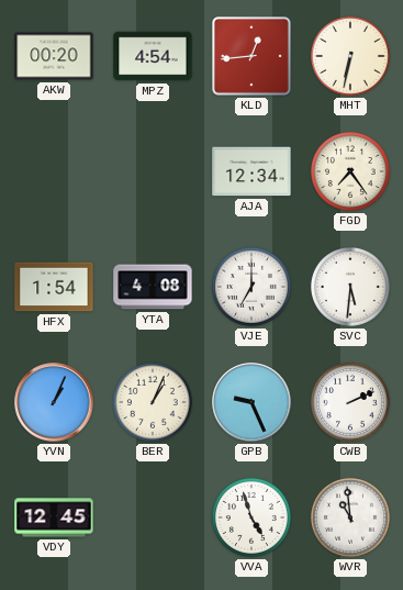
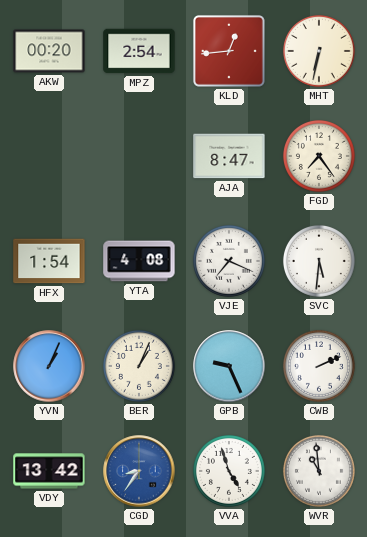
MPZ: 4:54 -> 2:54
AJA: 12:34 -> 8:47
VJE: 7:00 -> 7:19
VDY: 12:45 -> 13:42
CGD: none -> 8:36
